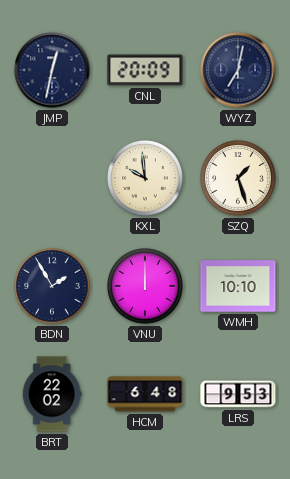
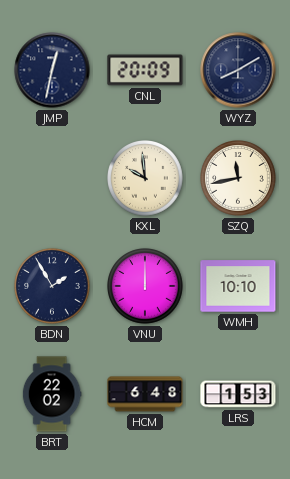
WYZ: 7:02 -> 8:10
SZQ: 1:27 -> 11:43
LRS: 9:53 -> 1:53
